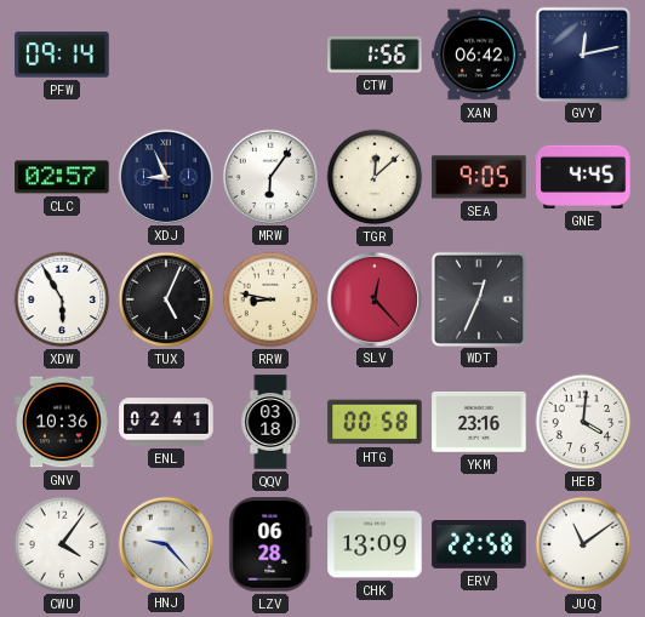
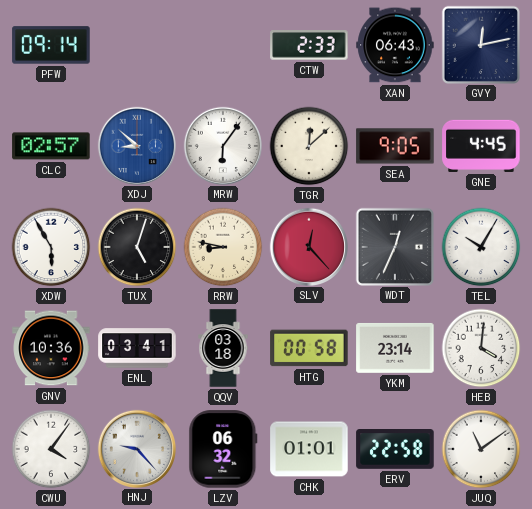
CTW: 1:56 -> 2:33
XAN: 06:42 -> 06:43
XDJ: 8:56 -> 8:52
XDJ dial: navy -> blue
TUX: 5:04 -> 5:03
TEL: none -> 10:05
ENL: 02:41 -> 03:41
YKM: 23:16 -> 23:14
LZV: 06:28 -> 06:32
CHK: 13:09 -> 01:01
